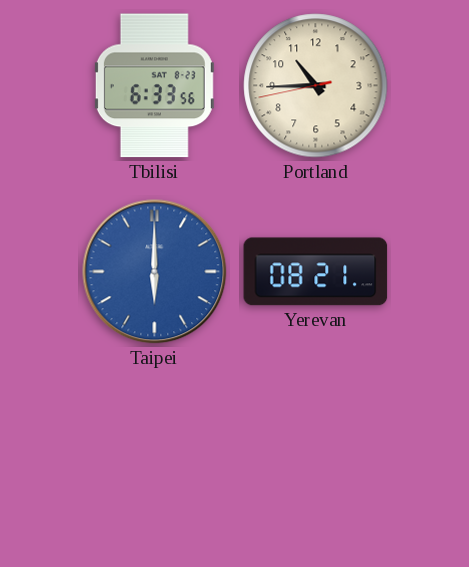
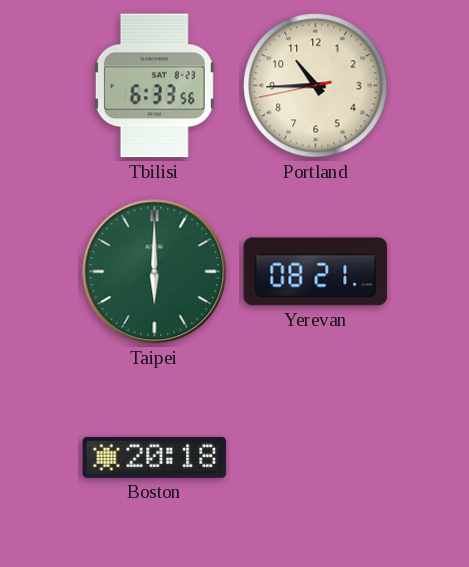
Taipei dial: blue -> green
Boston: none -> 20:18
